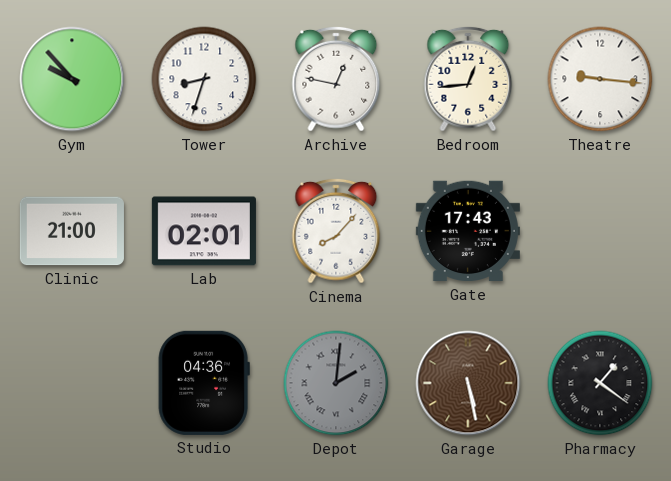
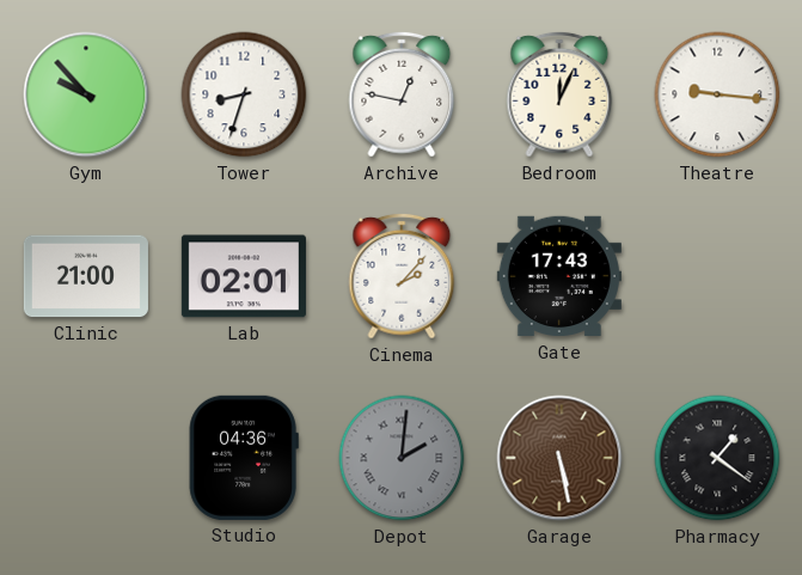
Bedroom: 12:44 -> 12:04
Cinema: 8:07 -> 2:07
